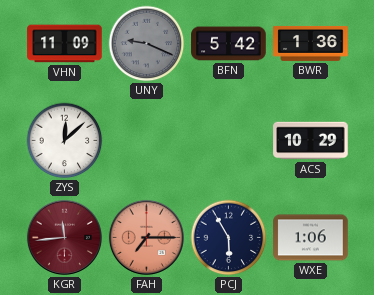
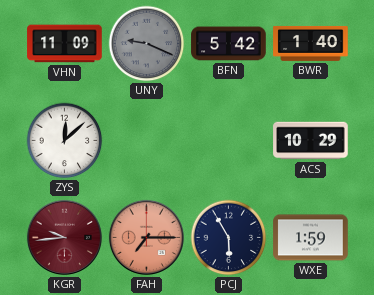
BWR: 1:36 -> 1:40
KGR: 11:44 -> 9:44
WXE: 1:06 -> 1:59
